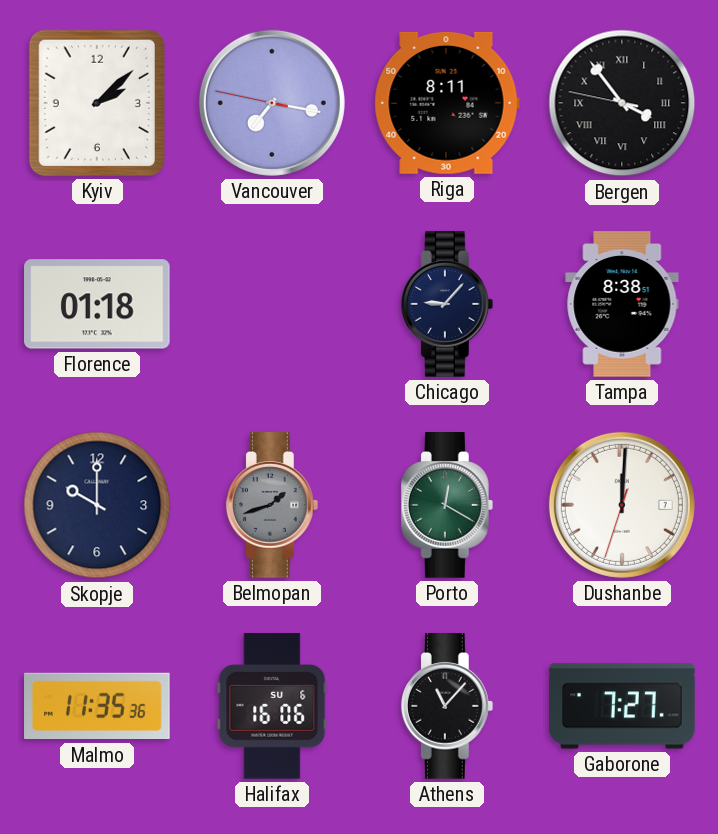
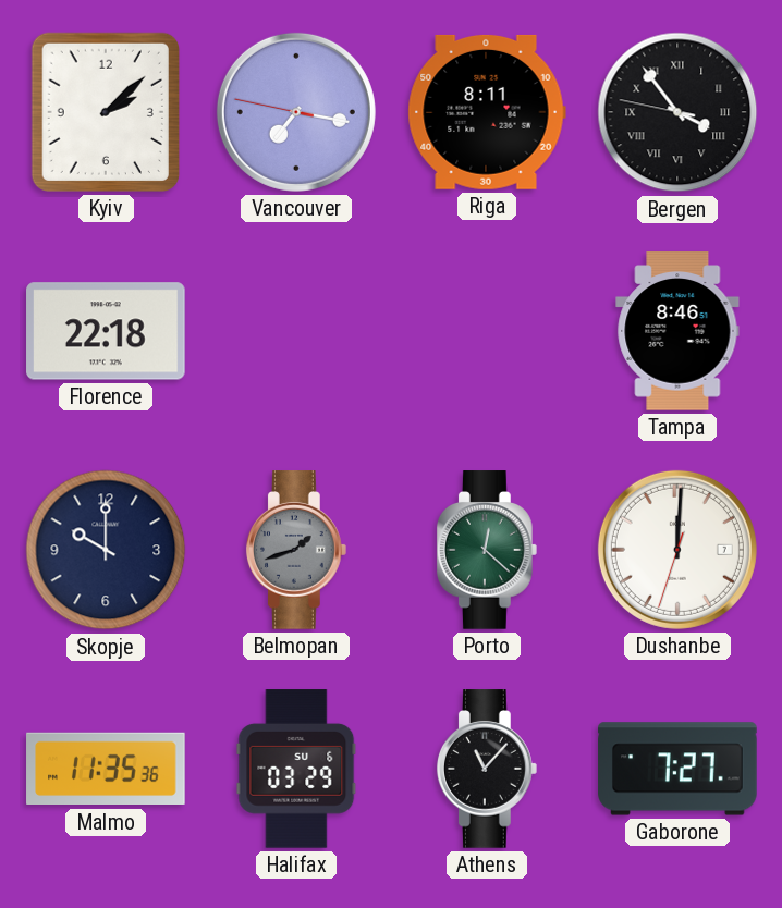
Florence: 01:18 -> 22:18
Chicago: 9:07 -> none
Tampa: 8:38 -> 8:46
Porto: 12:20 -> 12:22
Halifax: 16:06 -> 03:29
